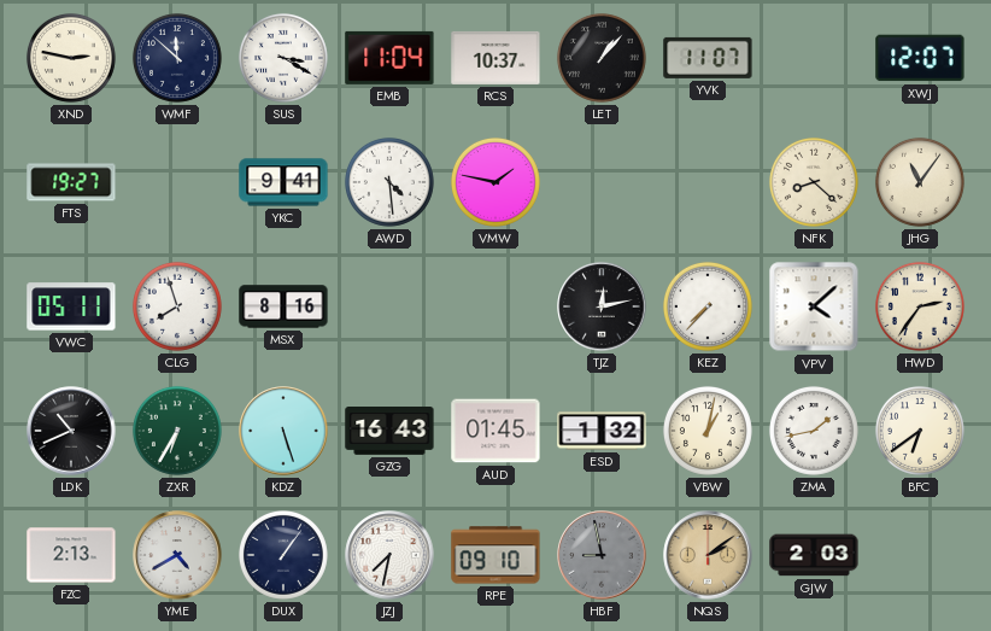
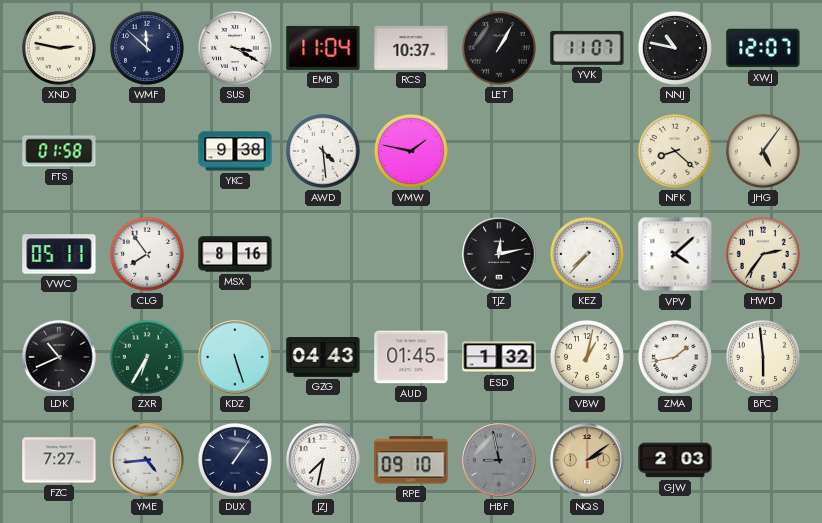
LET: 1:07 -> 1:05
NNJ: none -> 10:47
FTS: 19:27 -> 01:58
YKC: 9:41 -> 9:38
JHG: 11:06 -> 5:06
CLG: 7:57 -> 7:54
GZG: 16:43 -> 04:43
BFC: 6:39 -> 5:59
FZC: 2:13 -> 7:27
YME: 4:40 -> 4:44
